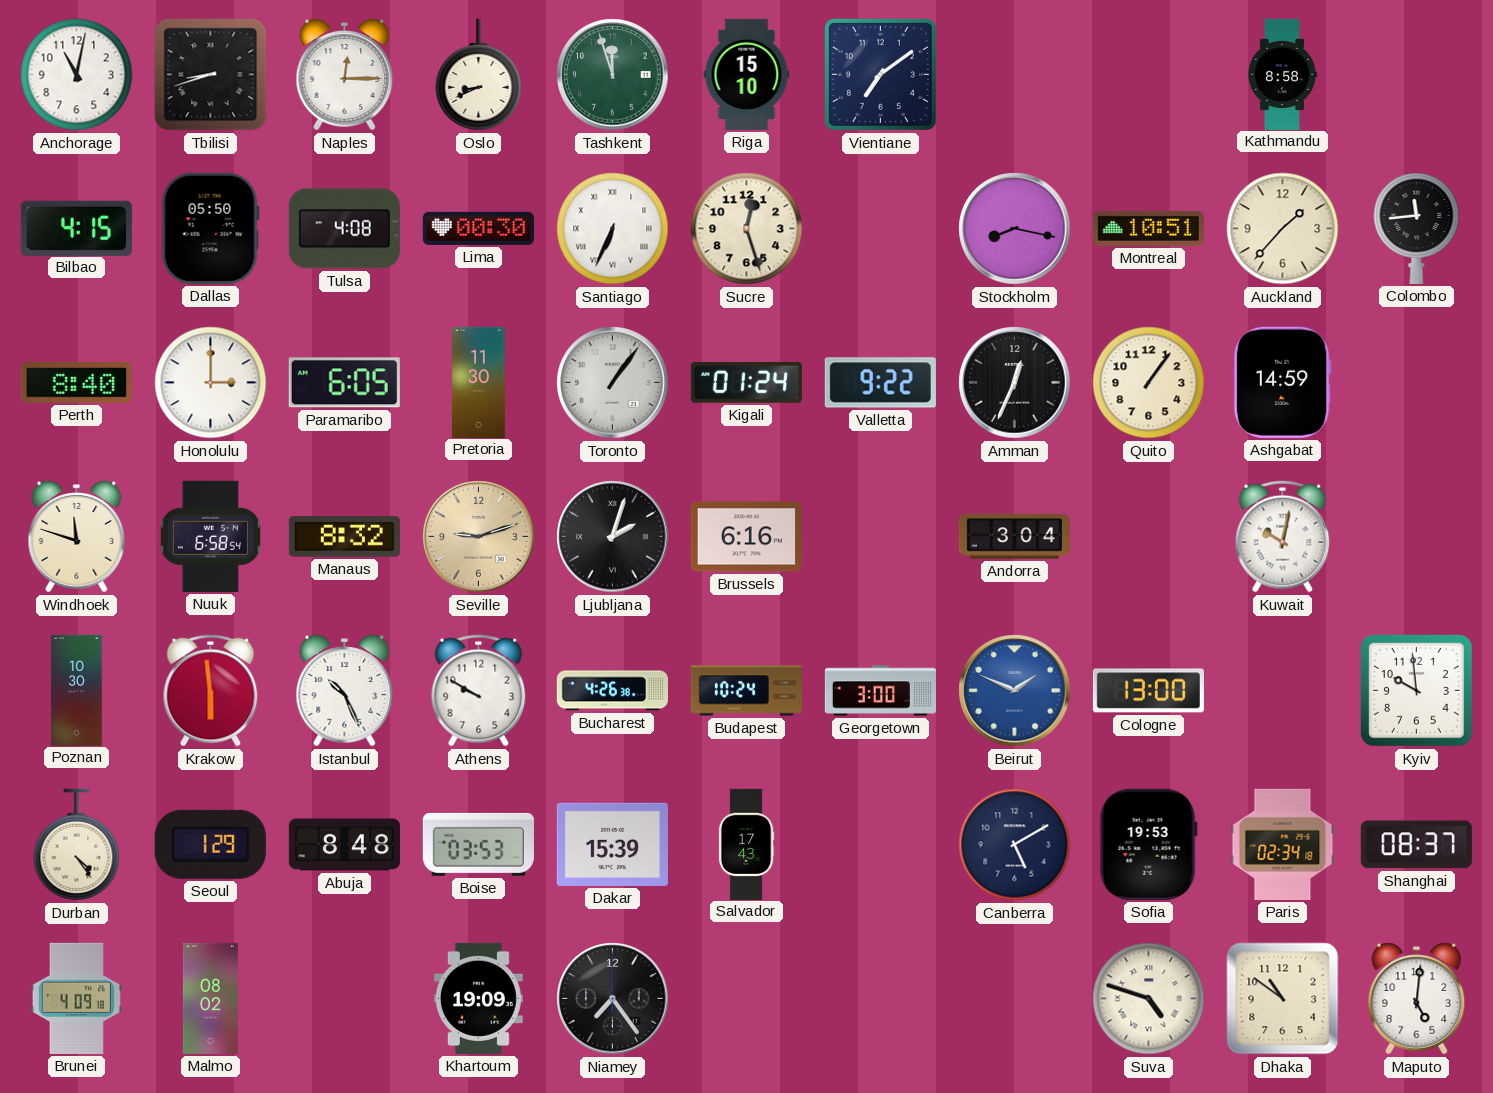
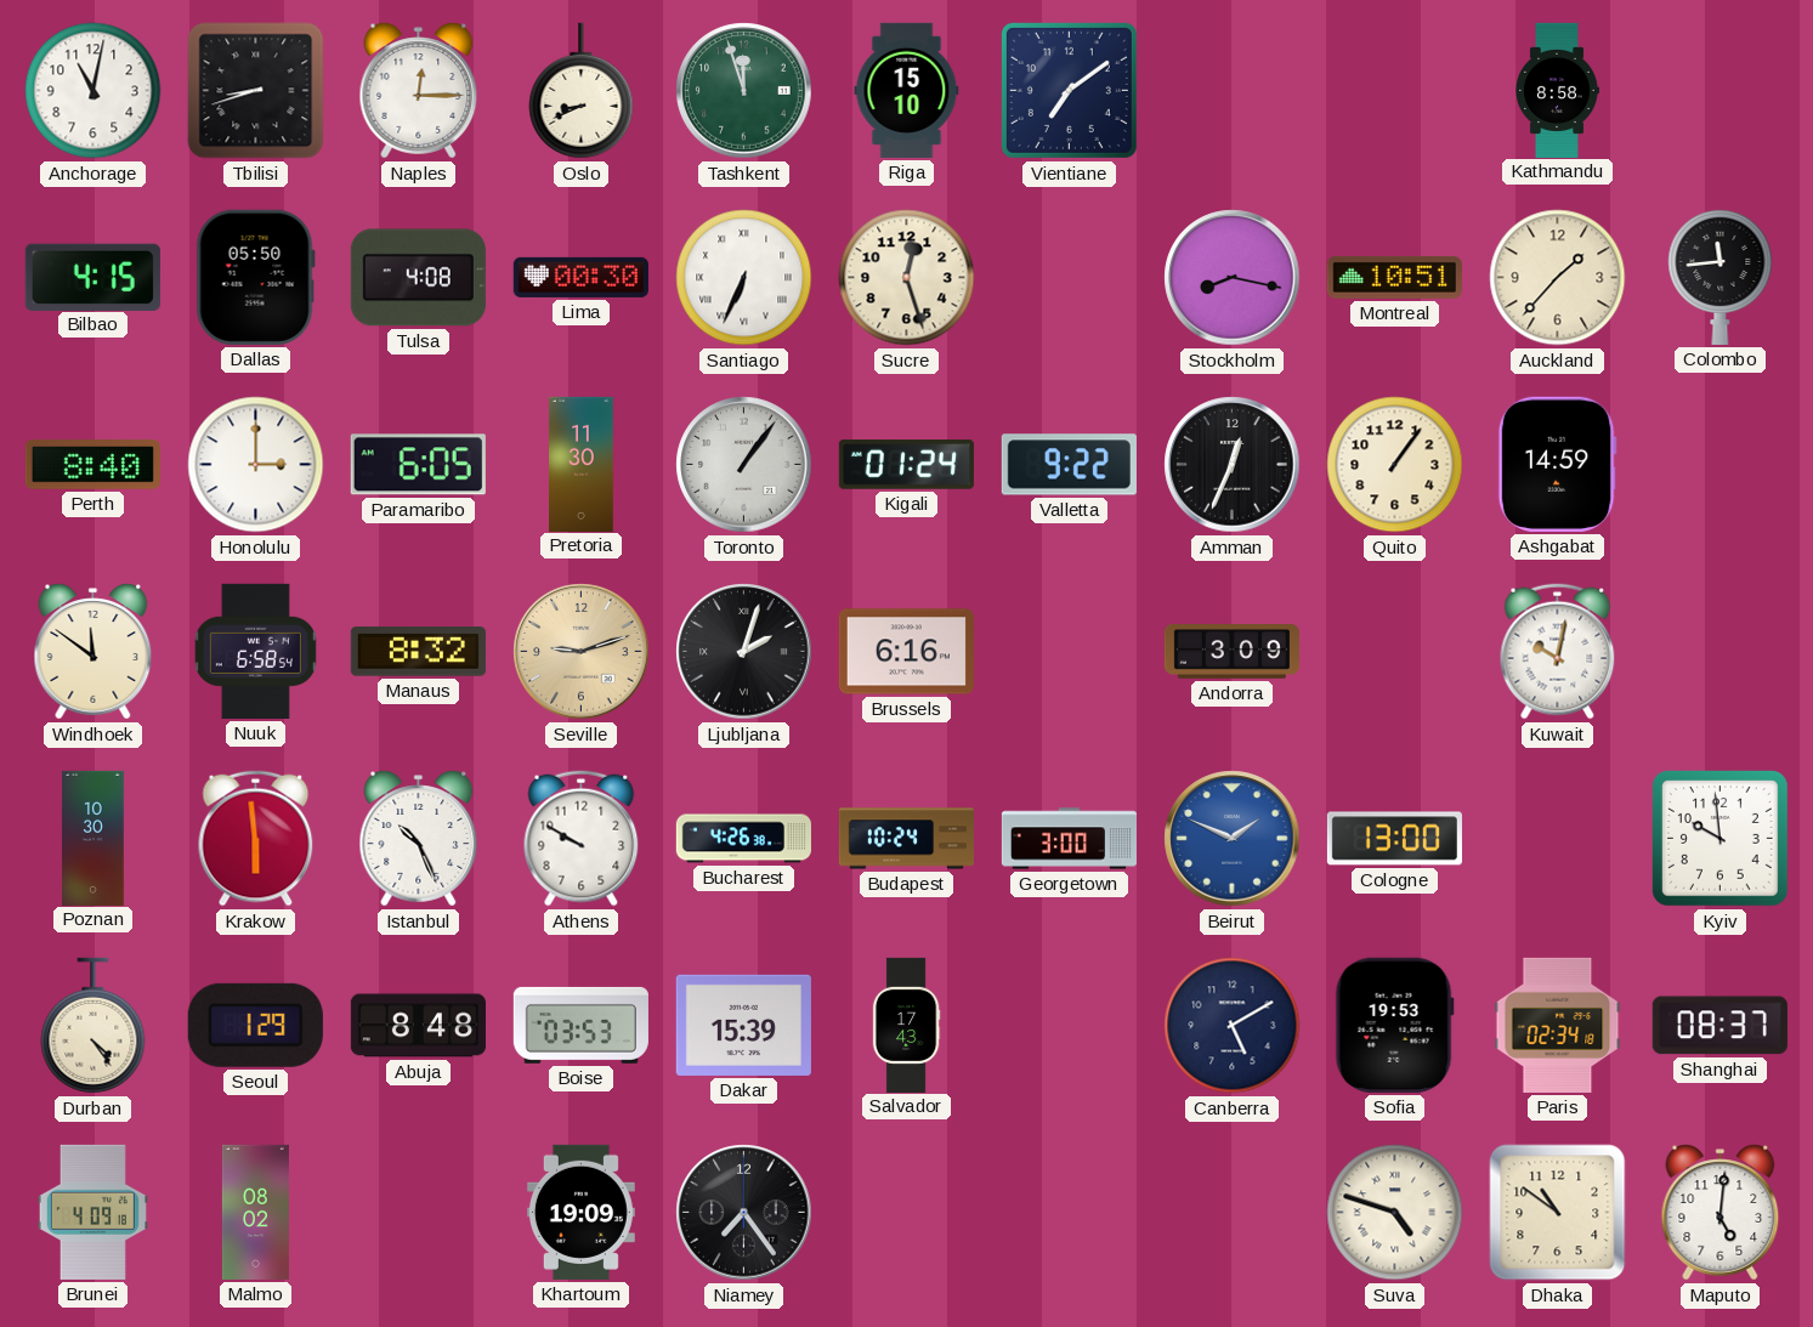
Windhoek: 11:48 -> 11:51
Andorra: 3:04 -> 3:09
